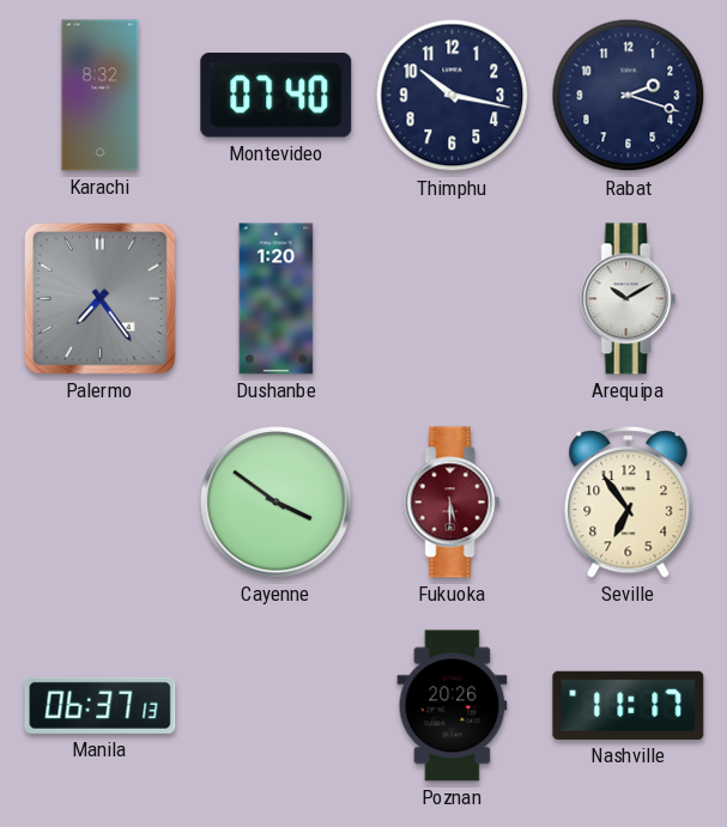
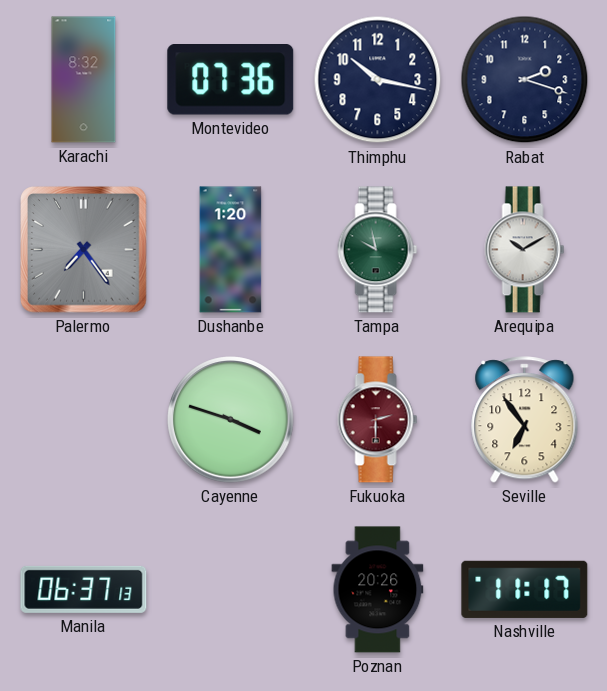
Montevideo: 07:40 -> 07:36
Tampa: none -> 9:58
Cayenne: 3:51 -> 3:48
Fukuoka: 5:30 -> 2:30
